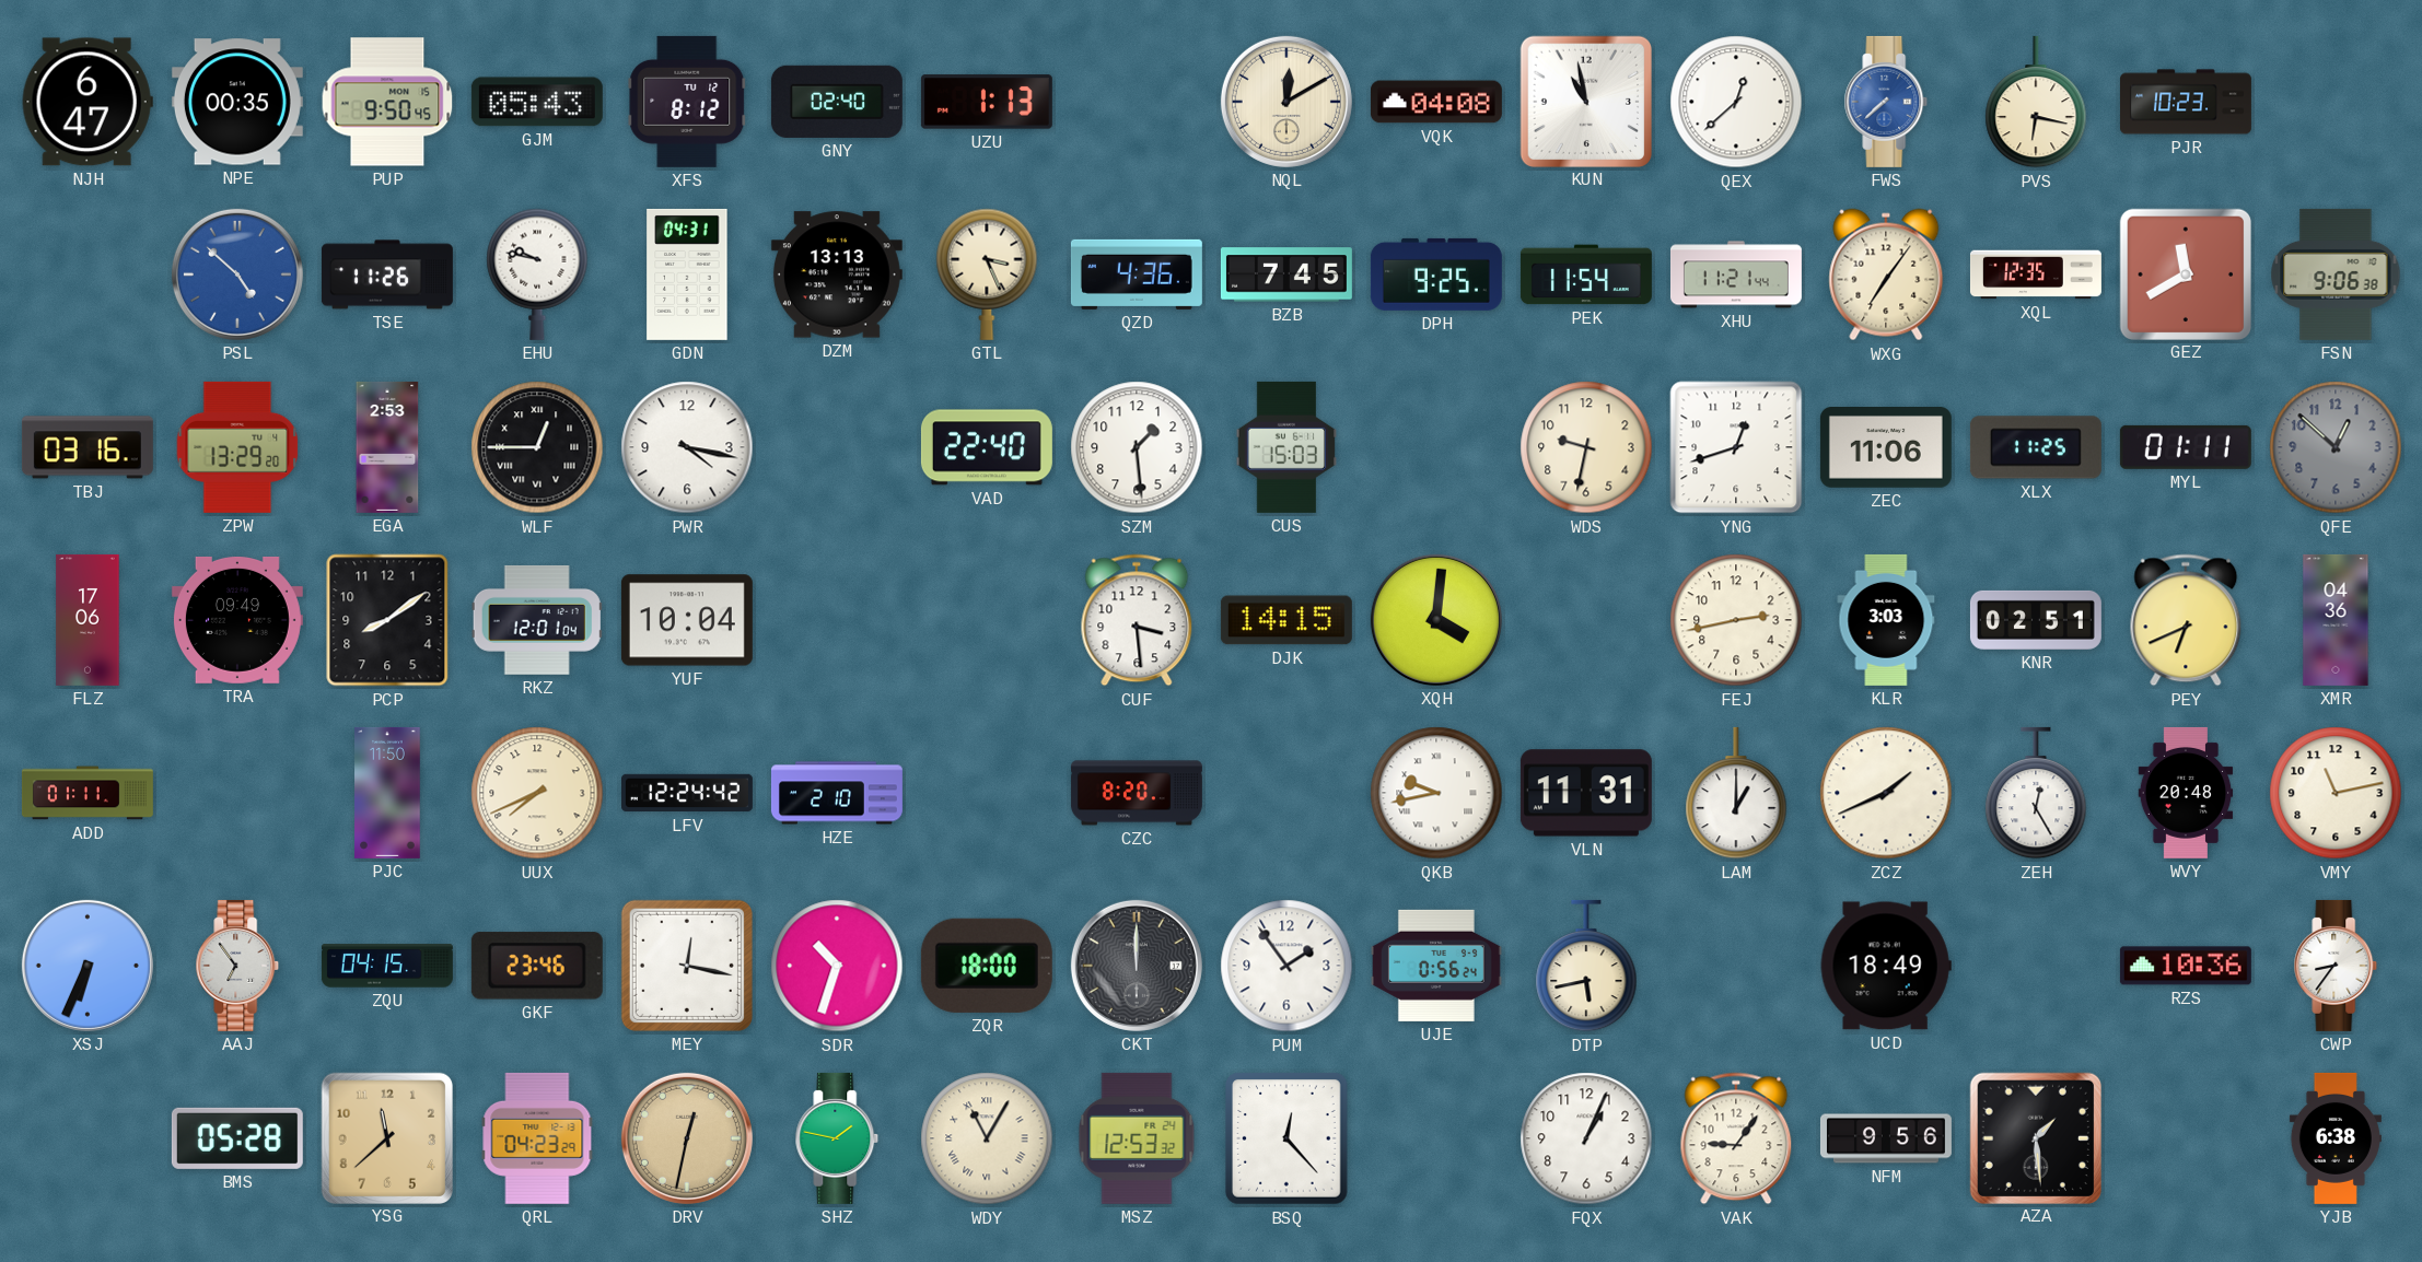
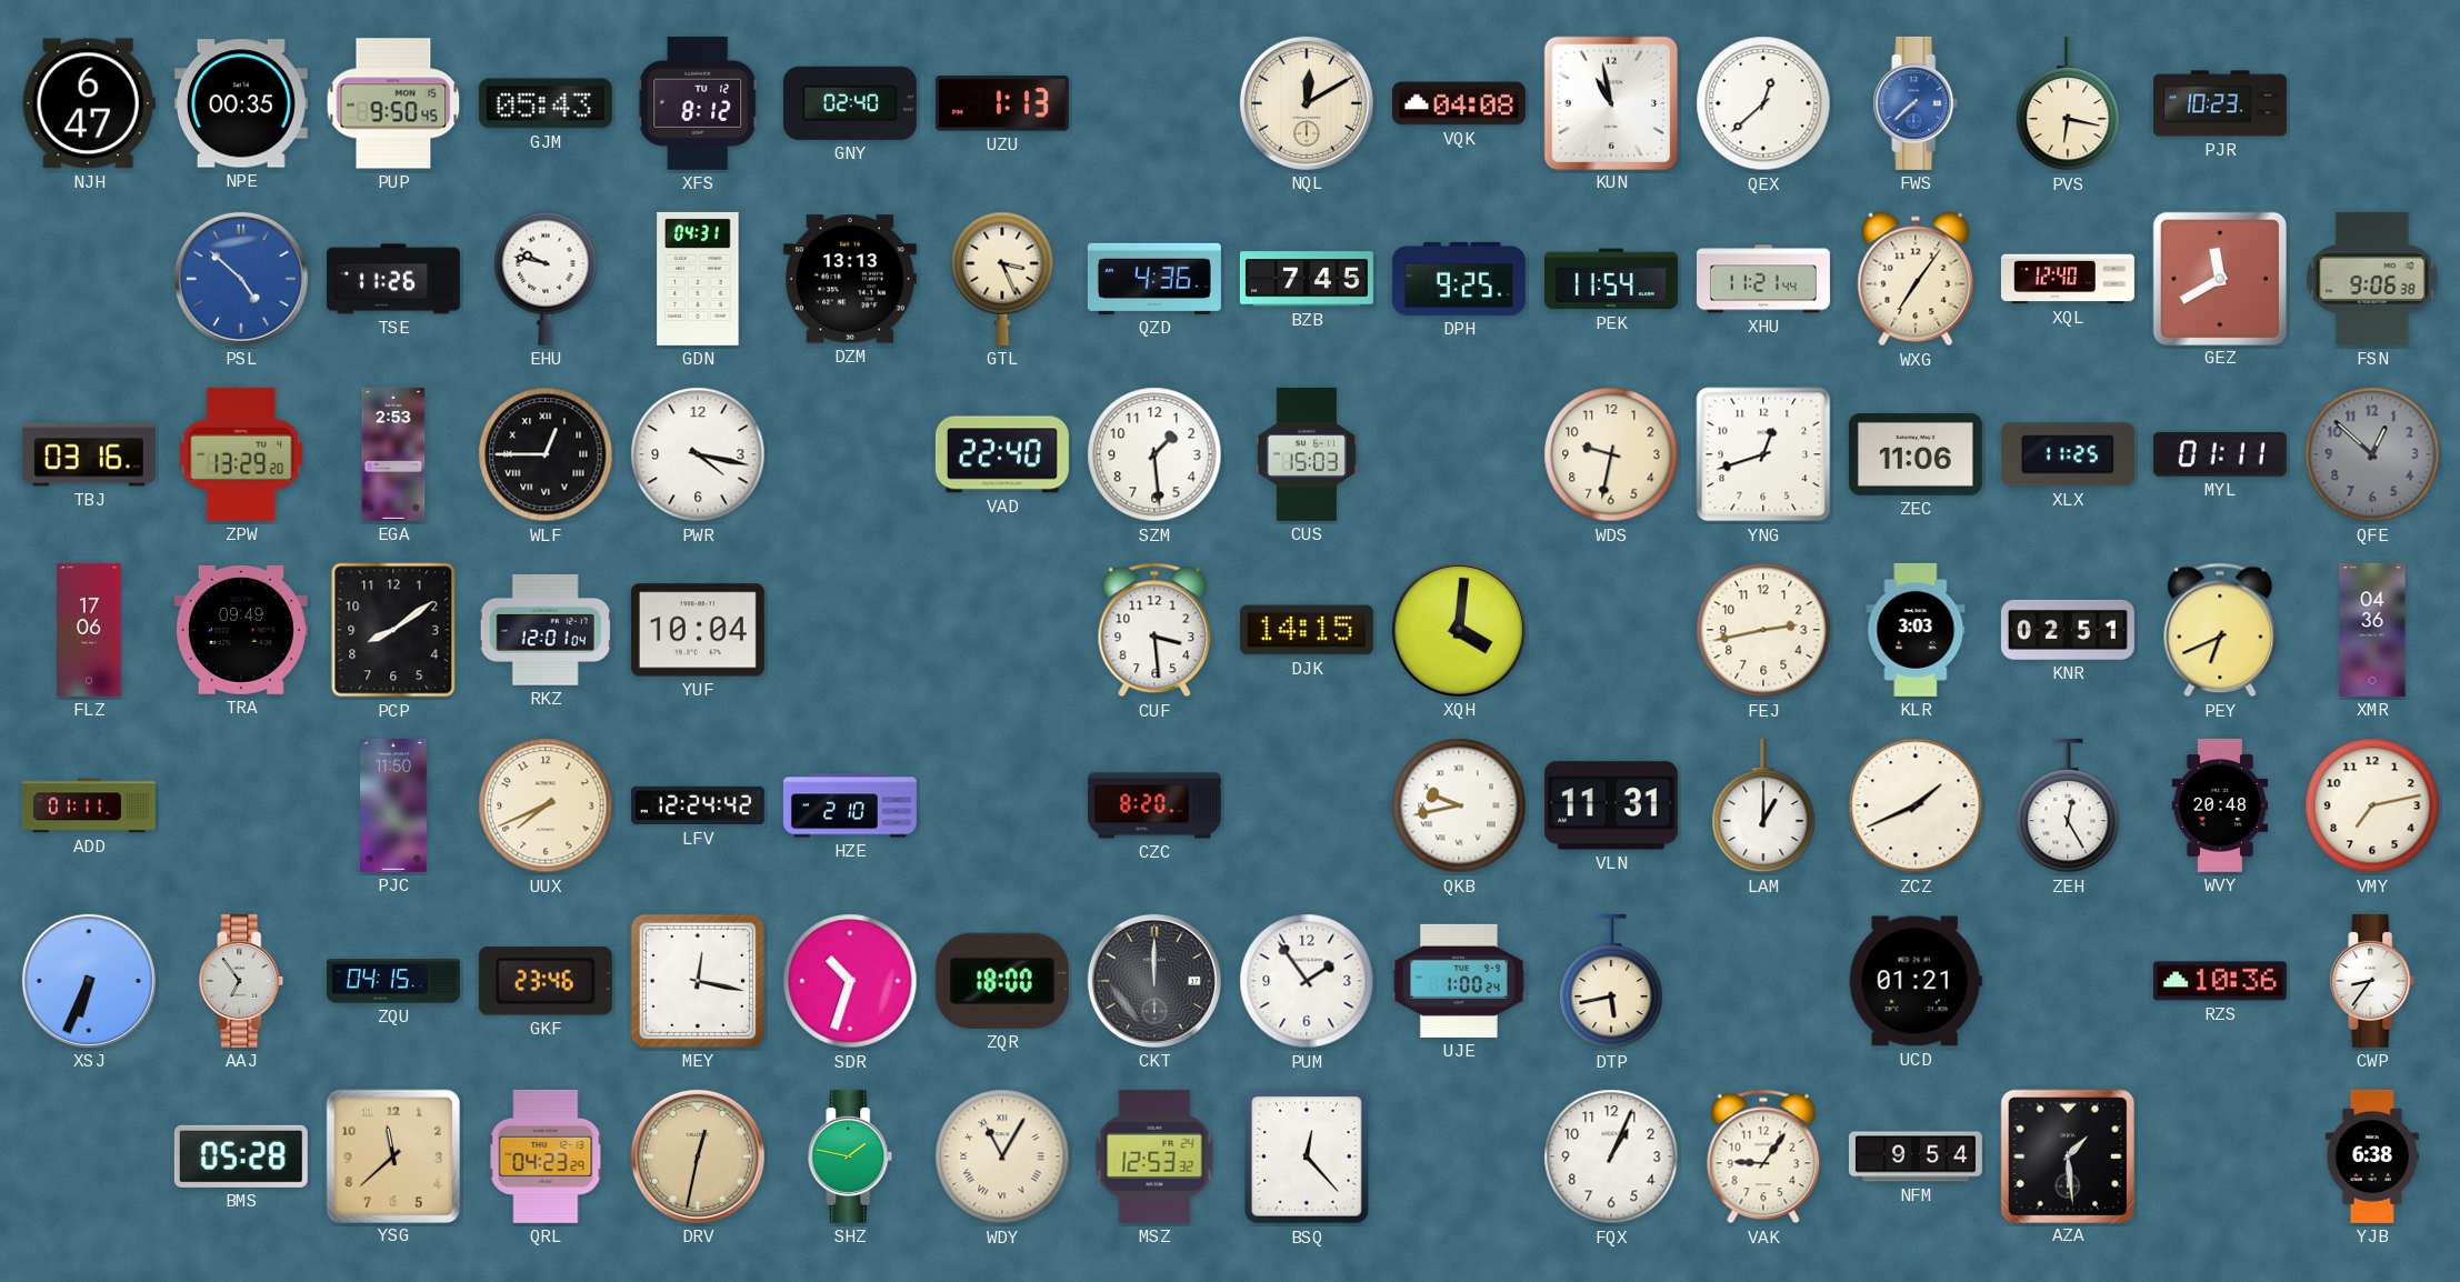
XQL: 12:35 -> 12:40
VMY: 11:13 -> 7:13
UJE: 0:56 -> 1:00
UCD: 18:49 -> 01:21
NFM: 9:56 -> 9:54
